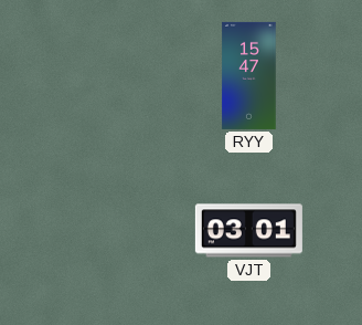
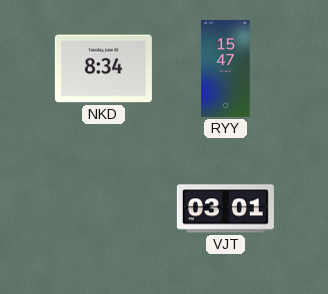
NKD: none -> 8:34
